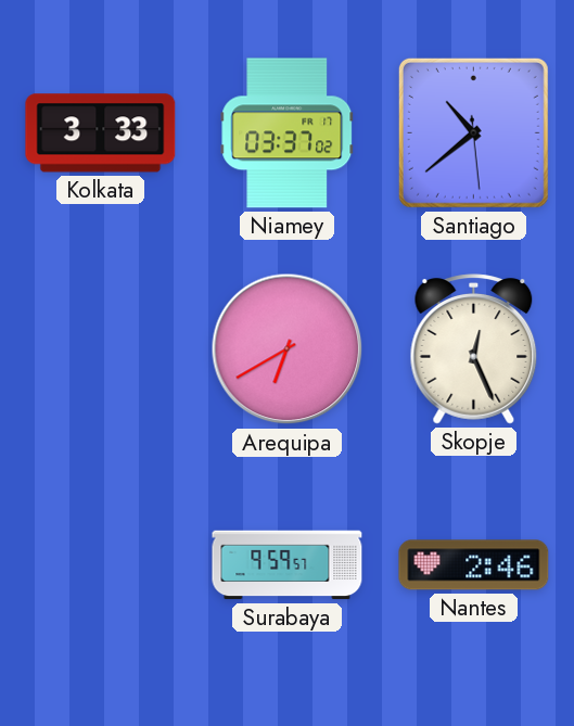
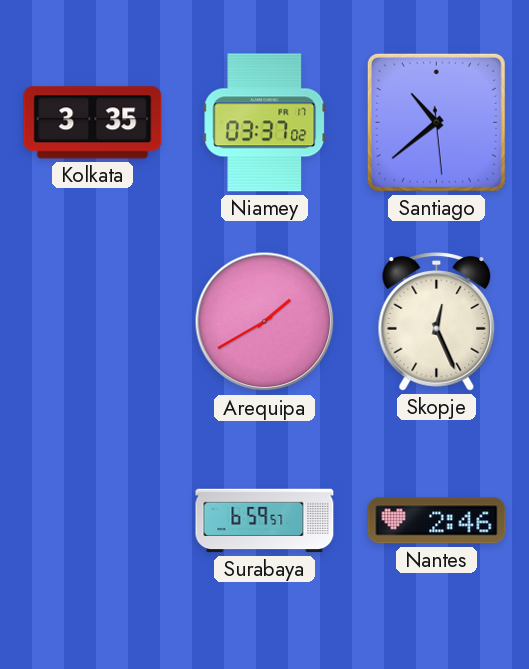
Kolkata: 3:33 -> 3:35
Arequipa: 6:40 -> 1:40
Surabaya: 9:59 -> 6:59
